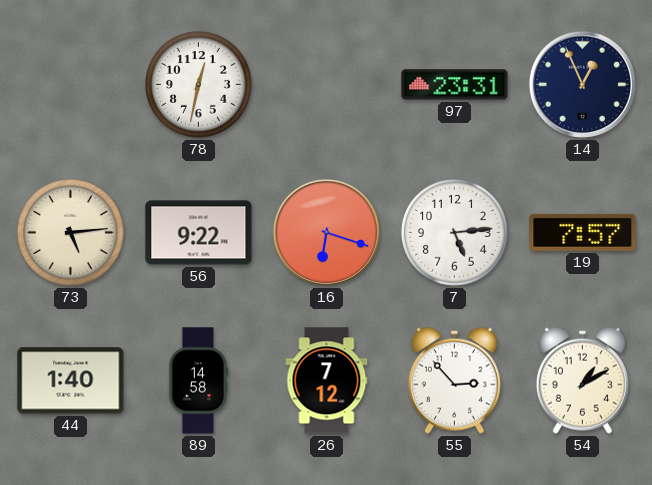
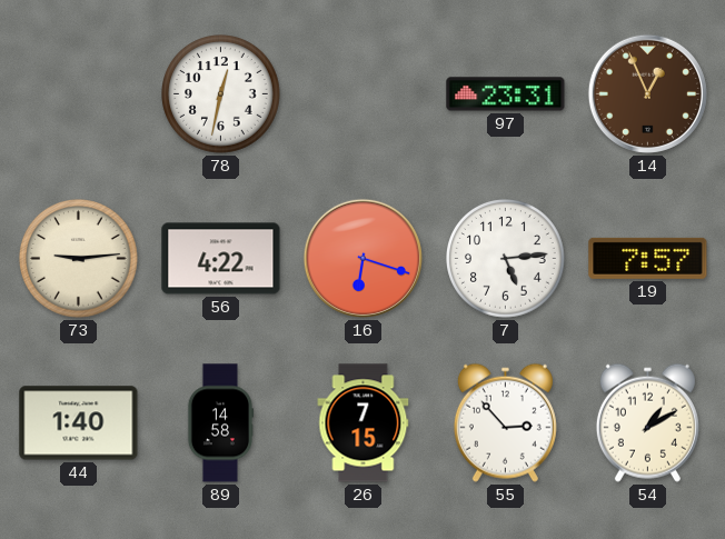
14 dial: navy -> brown
73: 5:14 -> 9:14
56: 9:22 -> 4:22
26: 7:12 -> 7:15
